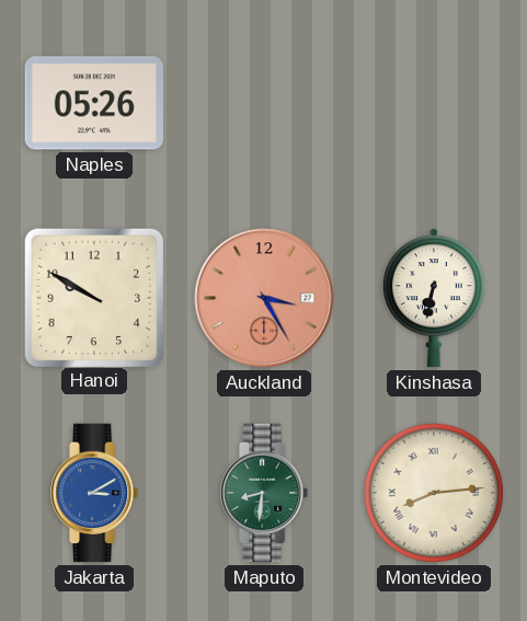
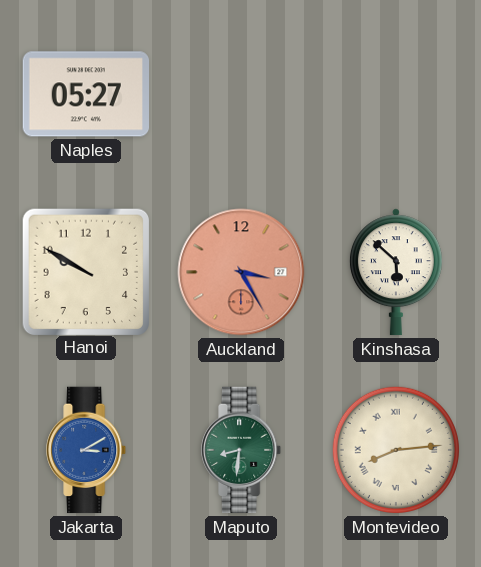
Naples: 05:26 -> 05:27
Kinshasa: 6:32 -> 5:52
